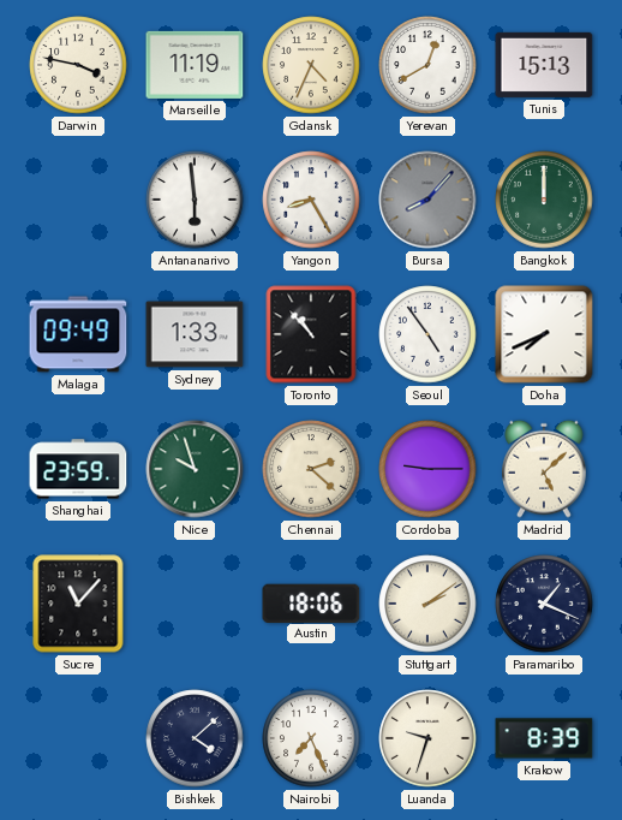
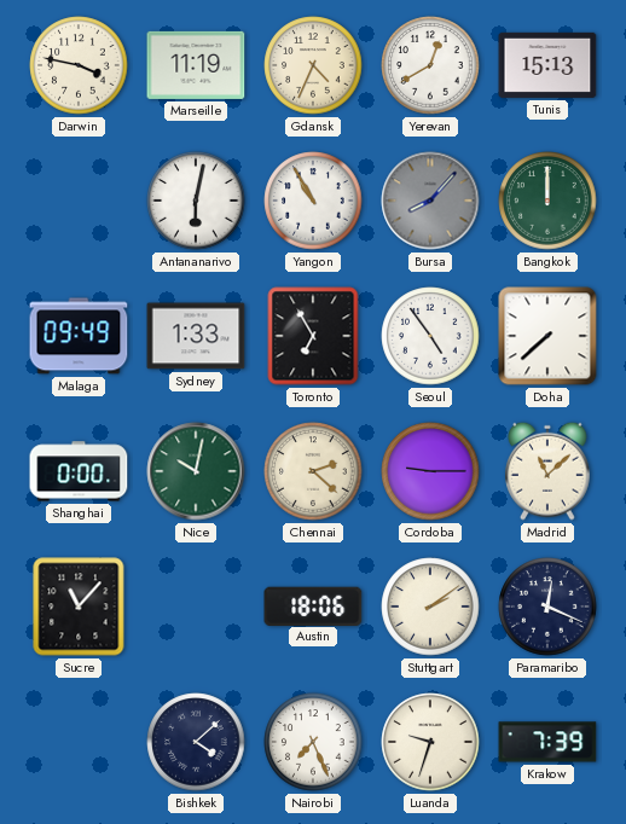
Antananarivo: 5:59 -> 6:02
Yangon: 8:25 -> 10:55
Toronto: 10:53 -> 6:55
Doha: 7:41 -> 7:38
Shanghai: 23:59 -> 0:00
Nice: 9:57 -> 10:02
Madrid: 5:08 -> 11:08
Paramaribo: 1:19 -> 12:19
Krakow: 8:39 -> 7:39
